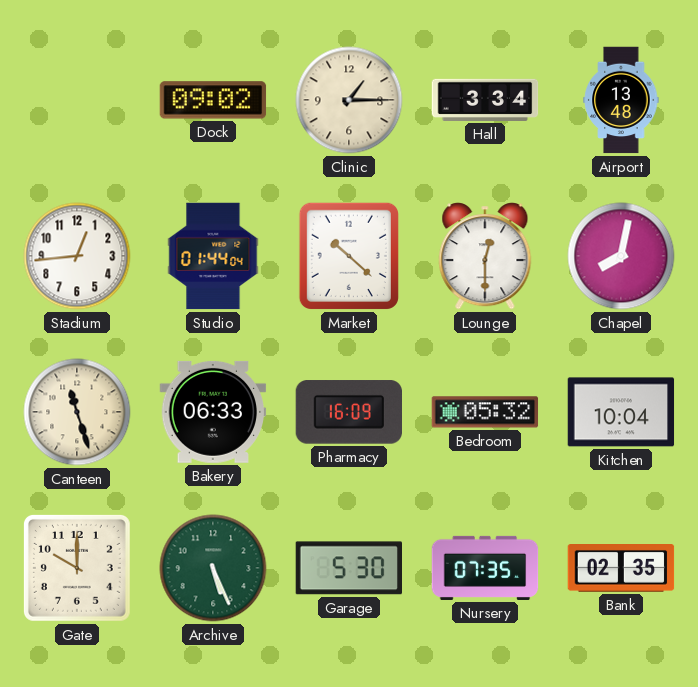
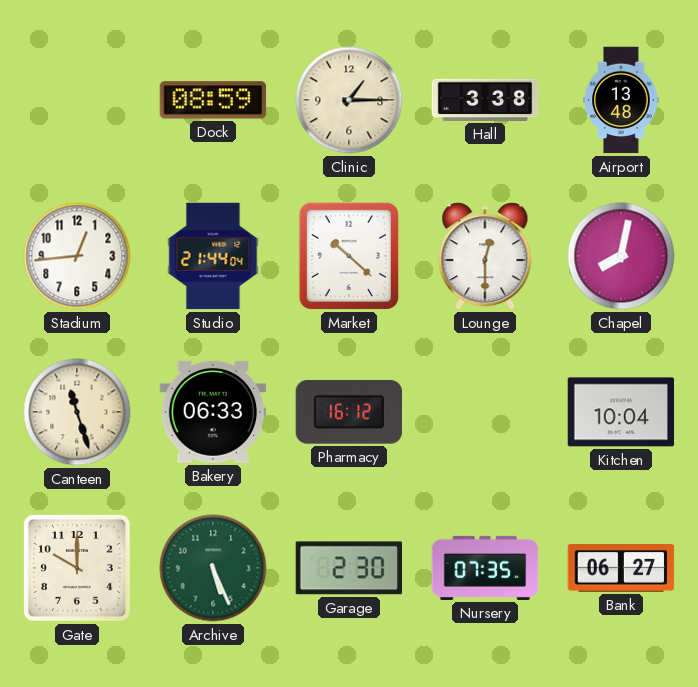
Dock: 09:02 -> 08:59
Hall: 3:34 -> 3:38
Studio: 01:44 -> 21:44
Pharmacy: 16:09 -> 16:12
Bedroom: 05:32 -> none
Garage: 5:30 -> 2:30
Bank: 02:35 -> 06:27
